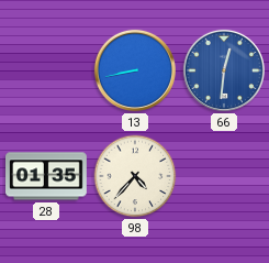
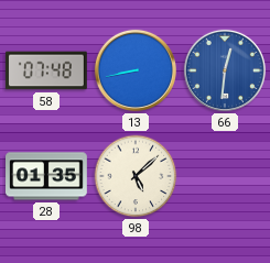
58: none -> 07:48
98: 4:37 -> 5:08
